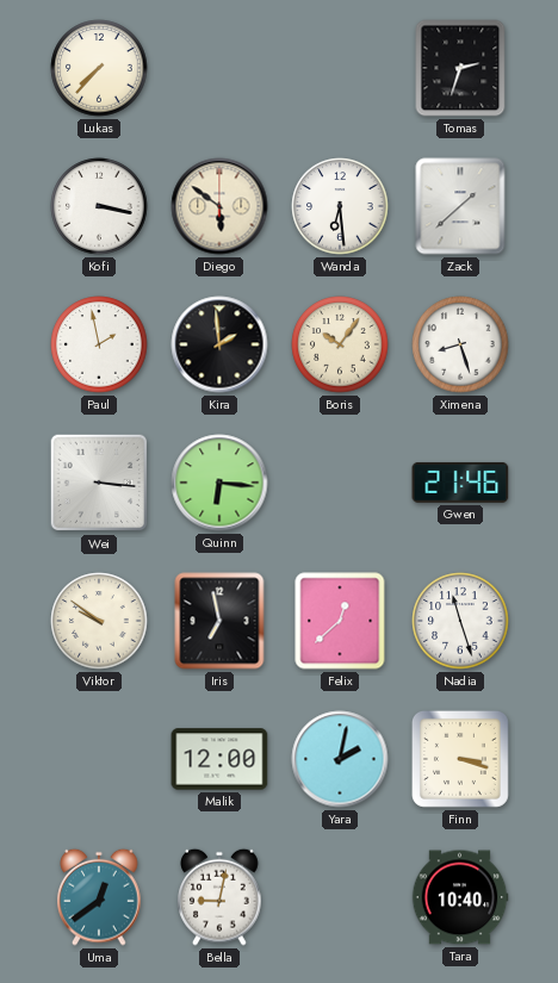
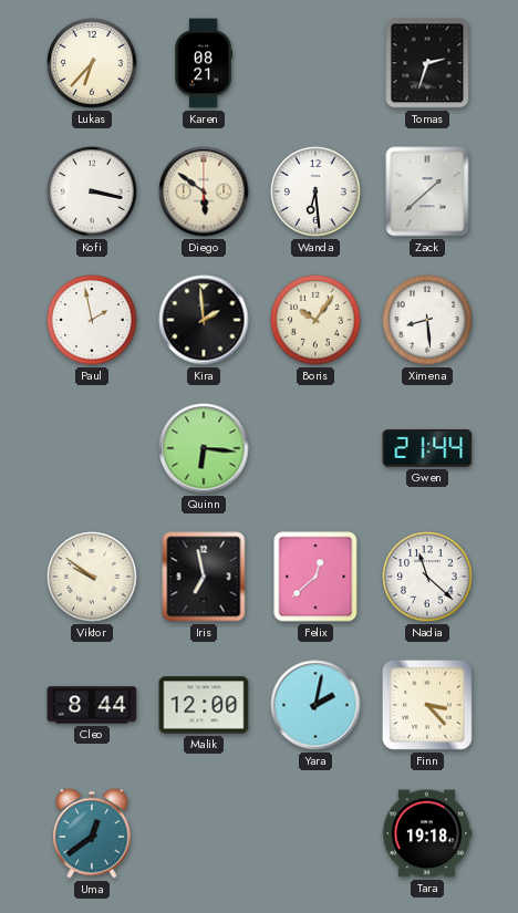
Lukas: 7:37 -> 6:37
Karen: none -> 08:21
Ximena: 8:27 -> 8:29
Wei: 3:16 -> none
Gwen: 21:46 -> 21:44
Nadia: 11:27 -> 11:22
Cleo: none -> 8:44
Finn: 3:18 -> 3:23
Bella: 9:02 -> none
Tara: 10:40 -> 19:18
